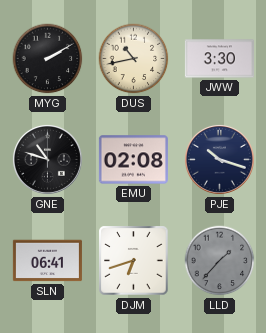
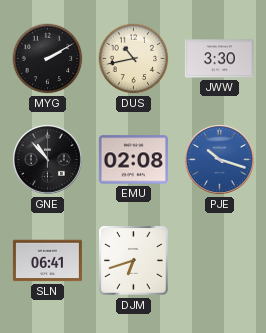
GNE: 10:48 -> 10:53
PJE dial: navy -> blue
LLD: 1:37 -> none
